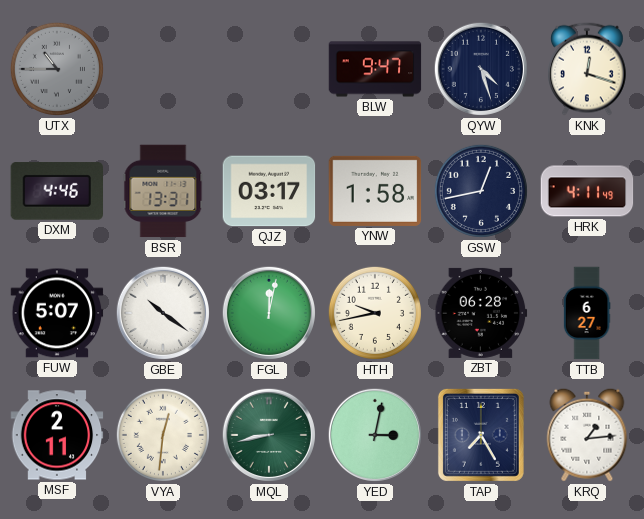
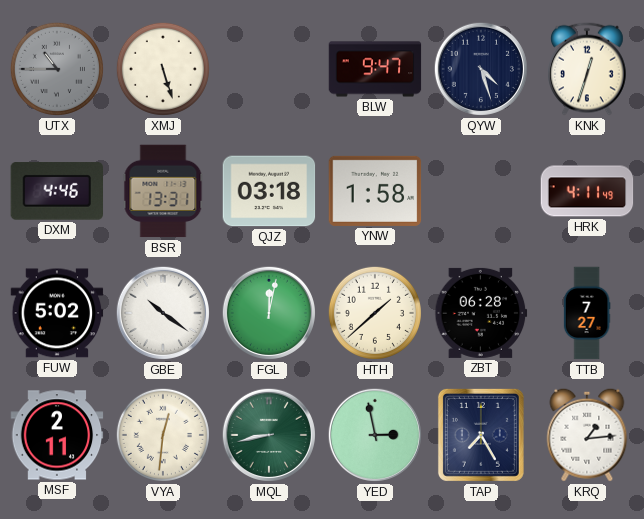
XMJ: none -> 5:27
KNK: 12:18 -> 12:33
QJZ: 03:17 -> 03:18
GSW: 12:43 -> none
FUW: 5:07 -> 5:02
HTH: 9:43 -> 1:38
TTB: 6:27 -> 7:27
YED: 3:02 -> 2:58
